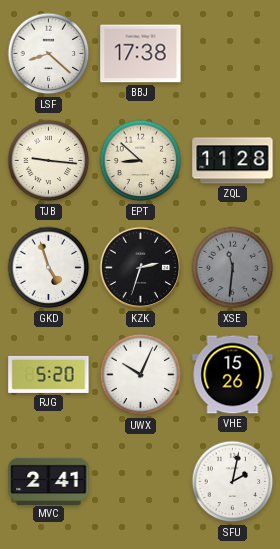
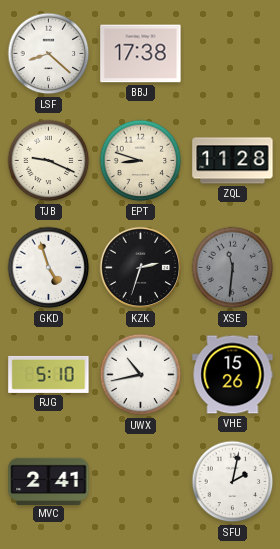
TJB: 9:16 -> 9:19
EPT: 8:52 -> 8:48
RJG: 5:20 -> 5:10
UWX: 10:04 -> 10:43
